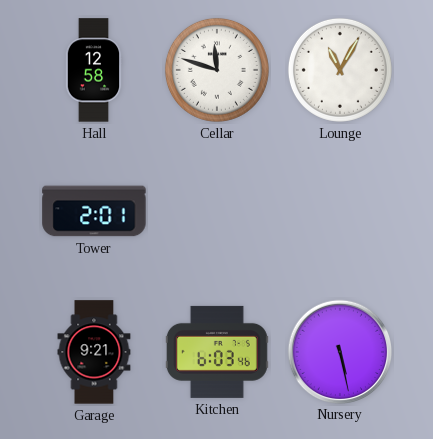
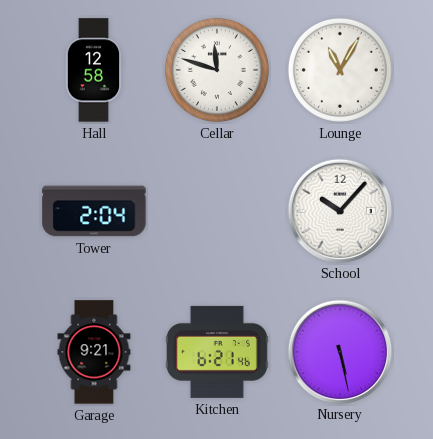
Tower: 2:01 -> 2:04
School: none -> 10:07
Kitchen: 6:03 -> 6:21
